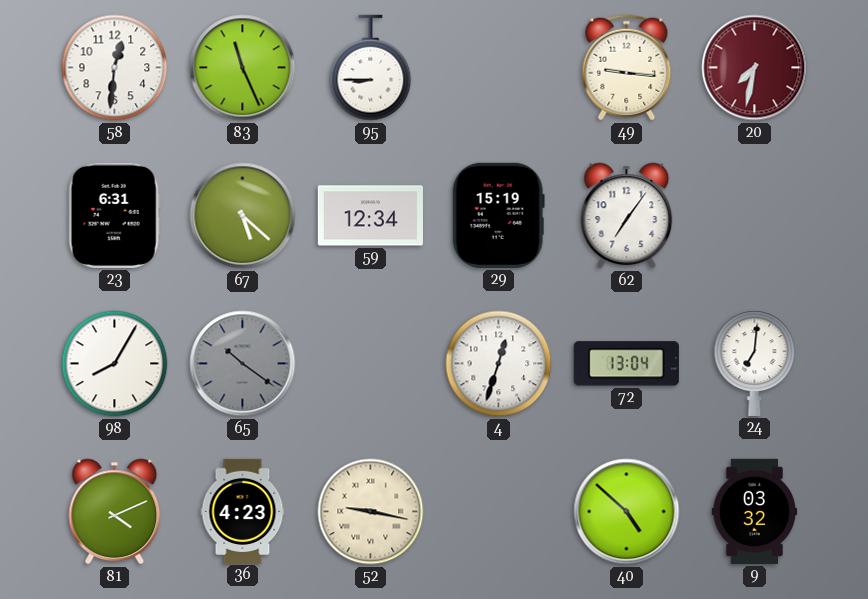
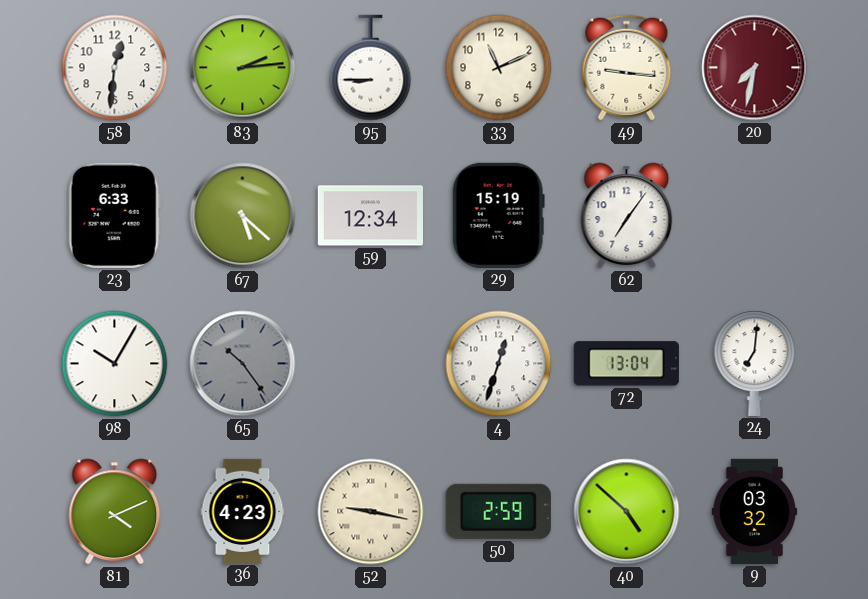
83: 11:26 -> 2:14
33: none -> 11:11
23: 6:31 -> 6:33
98: 8:05 -> 10:05
65: 10:21 -> 10:24
50: none -> 2:59
